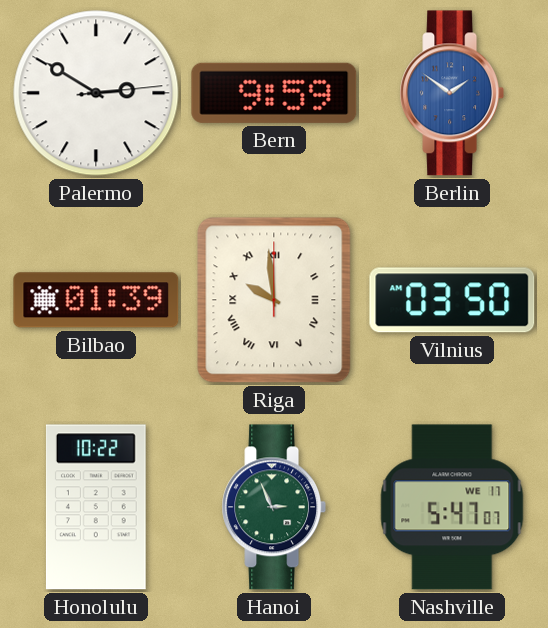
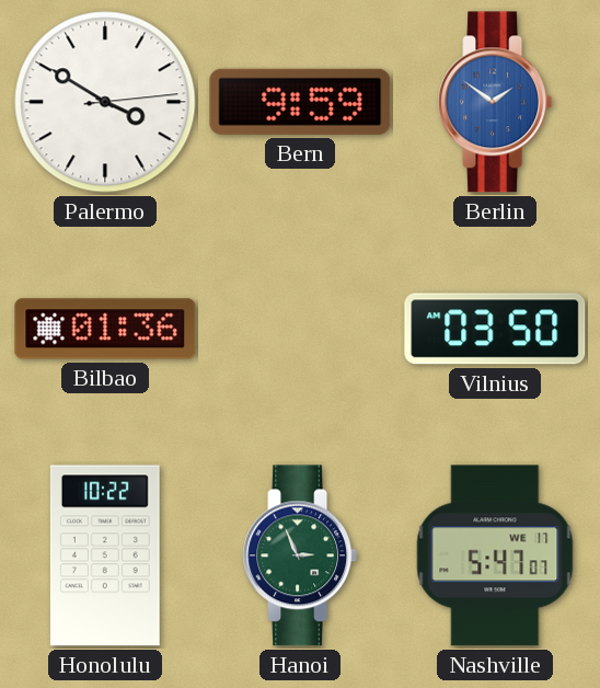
Palermo: 2:50 -> 3:50
Bilbao: 01:39 -> 01:36
Riga: 9:59 -> none
